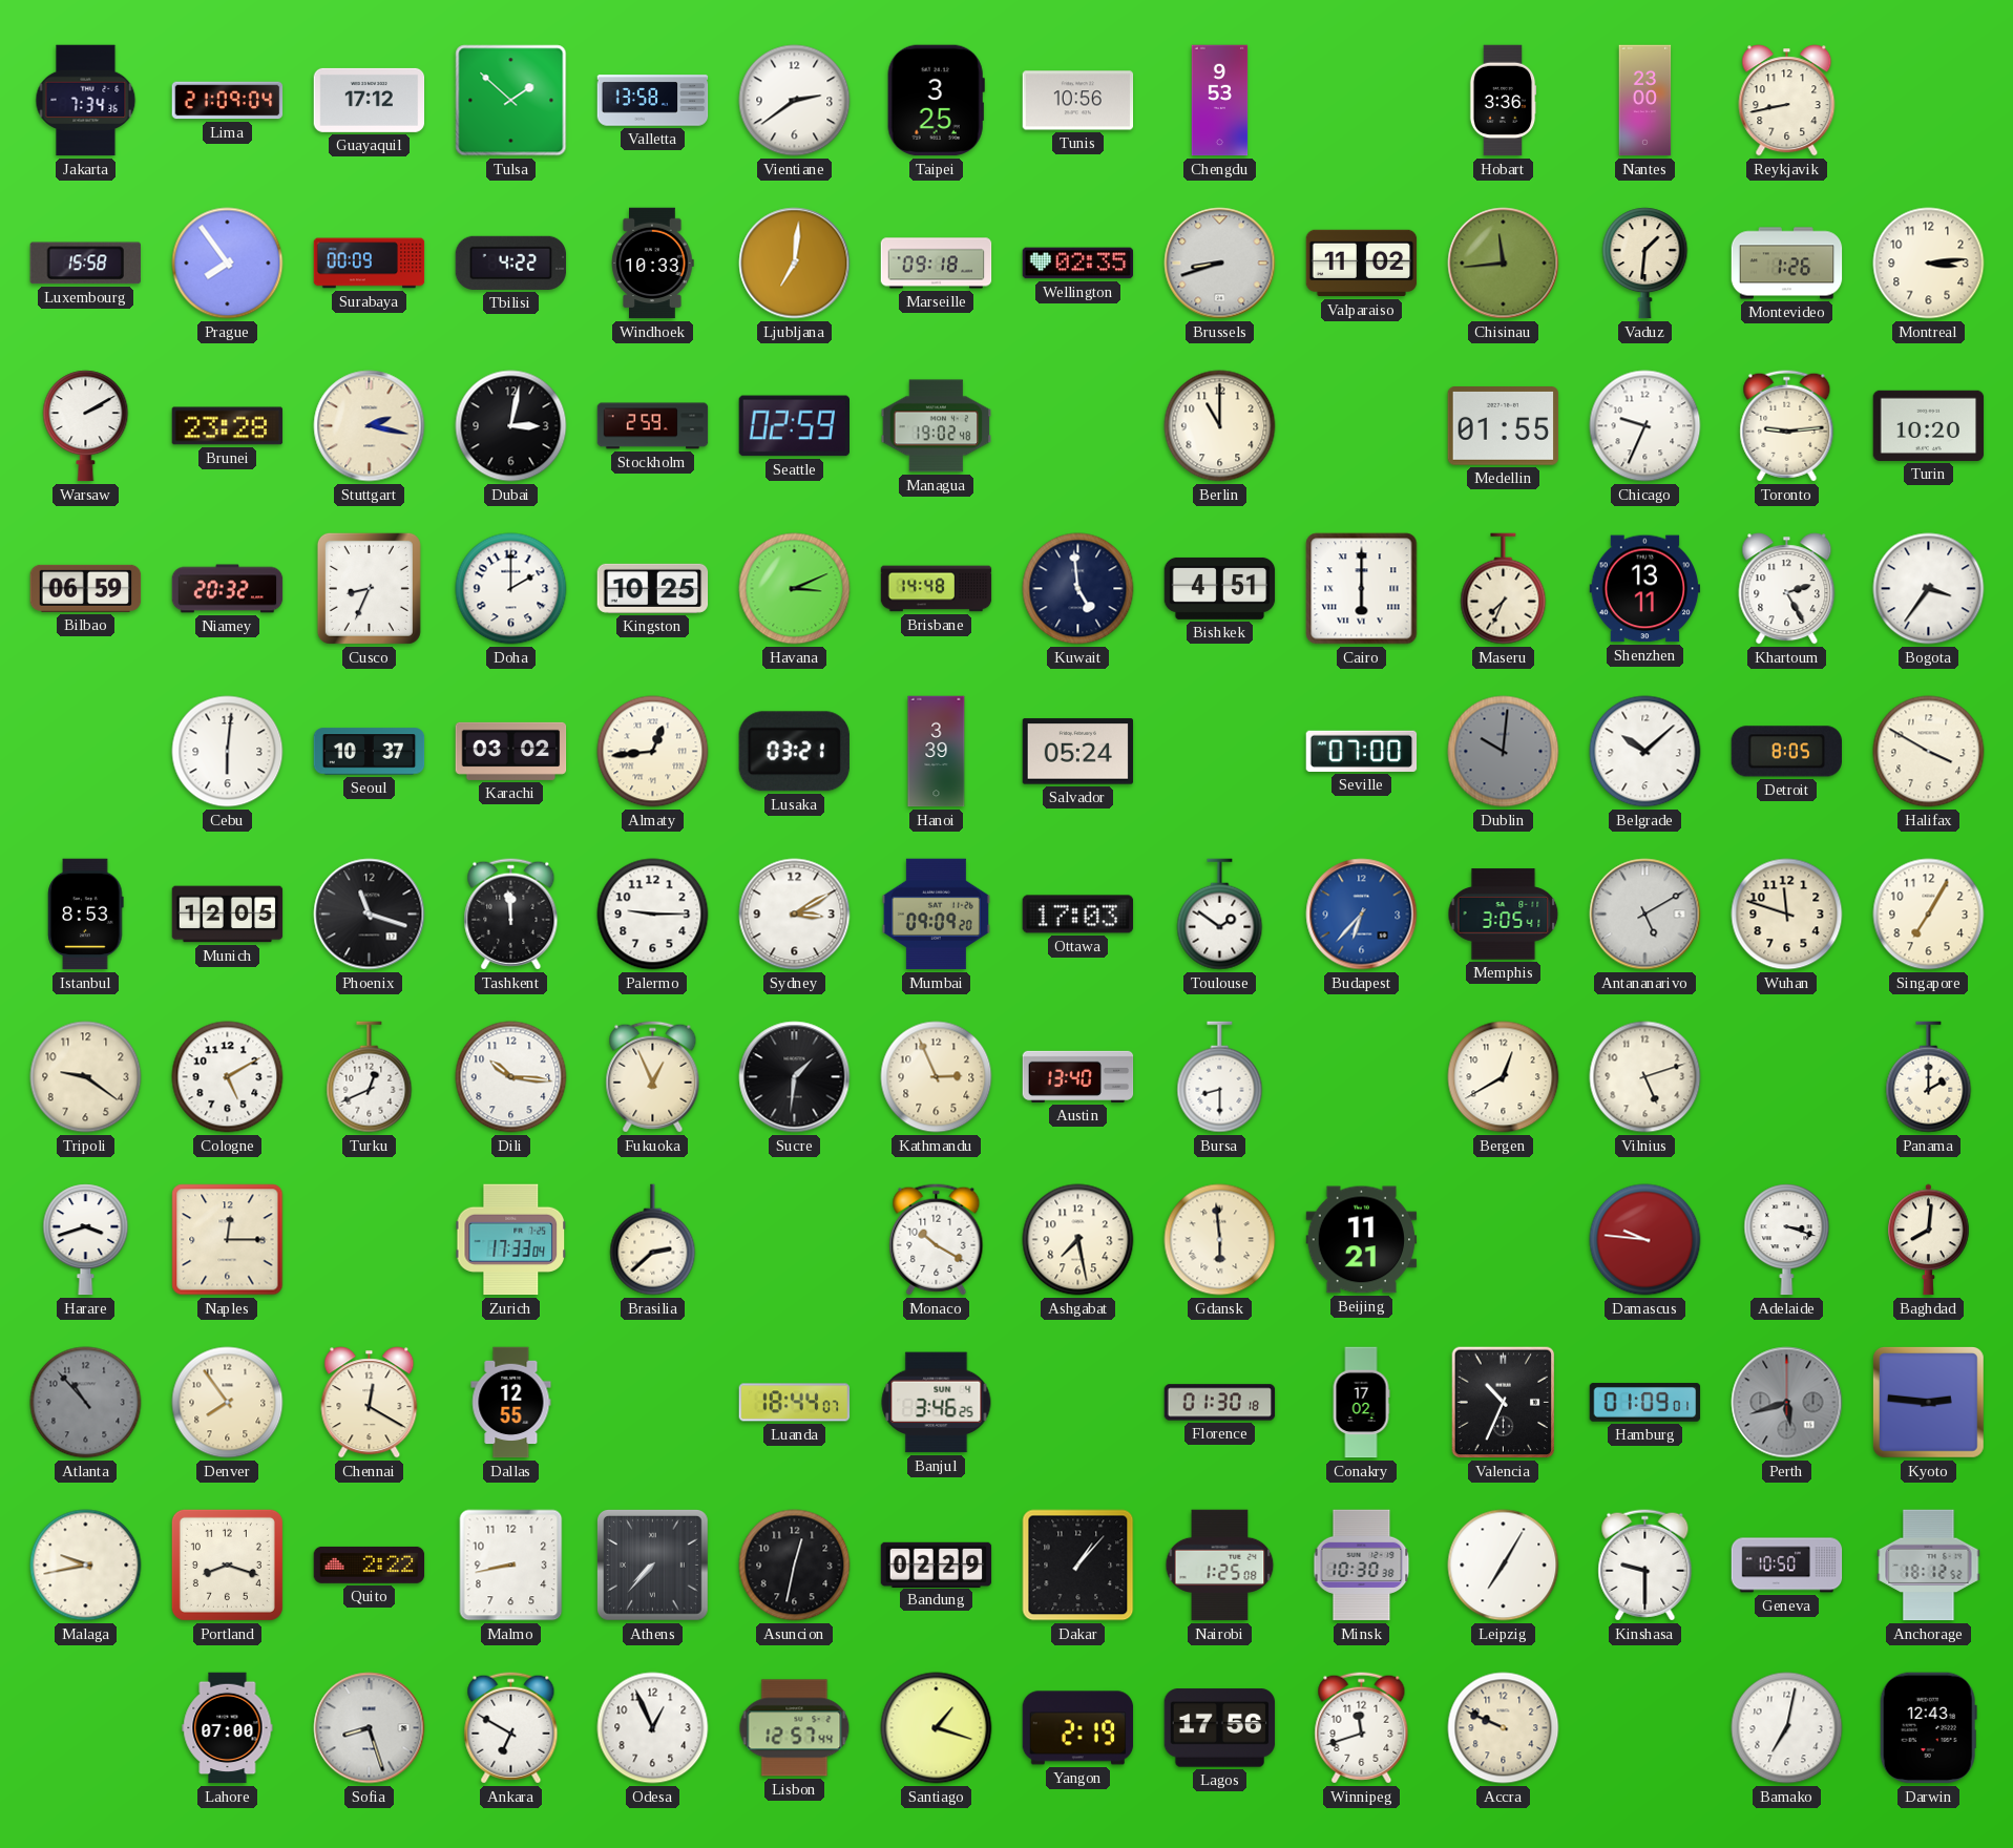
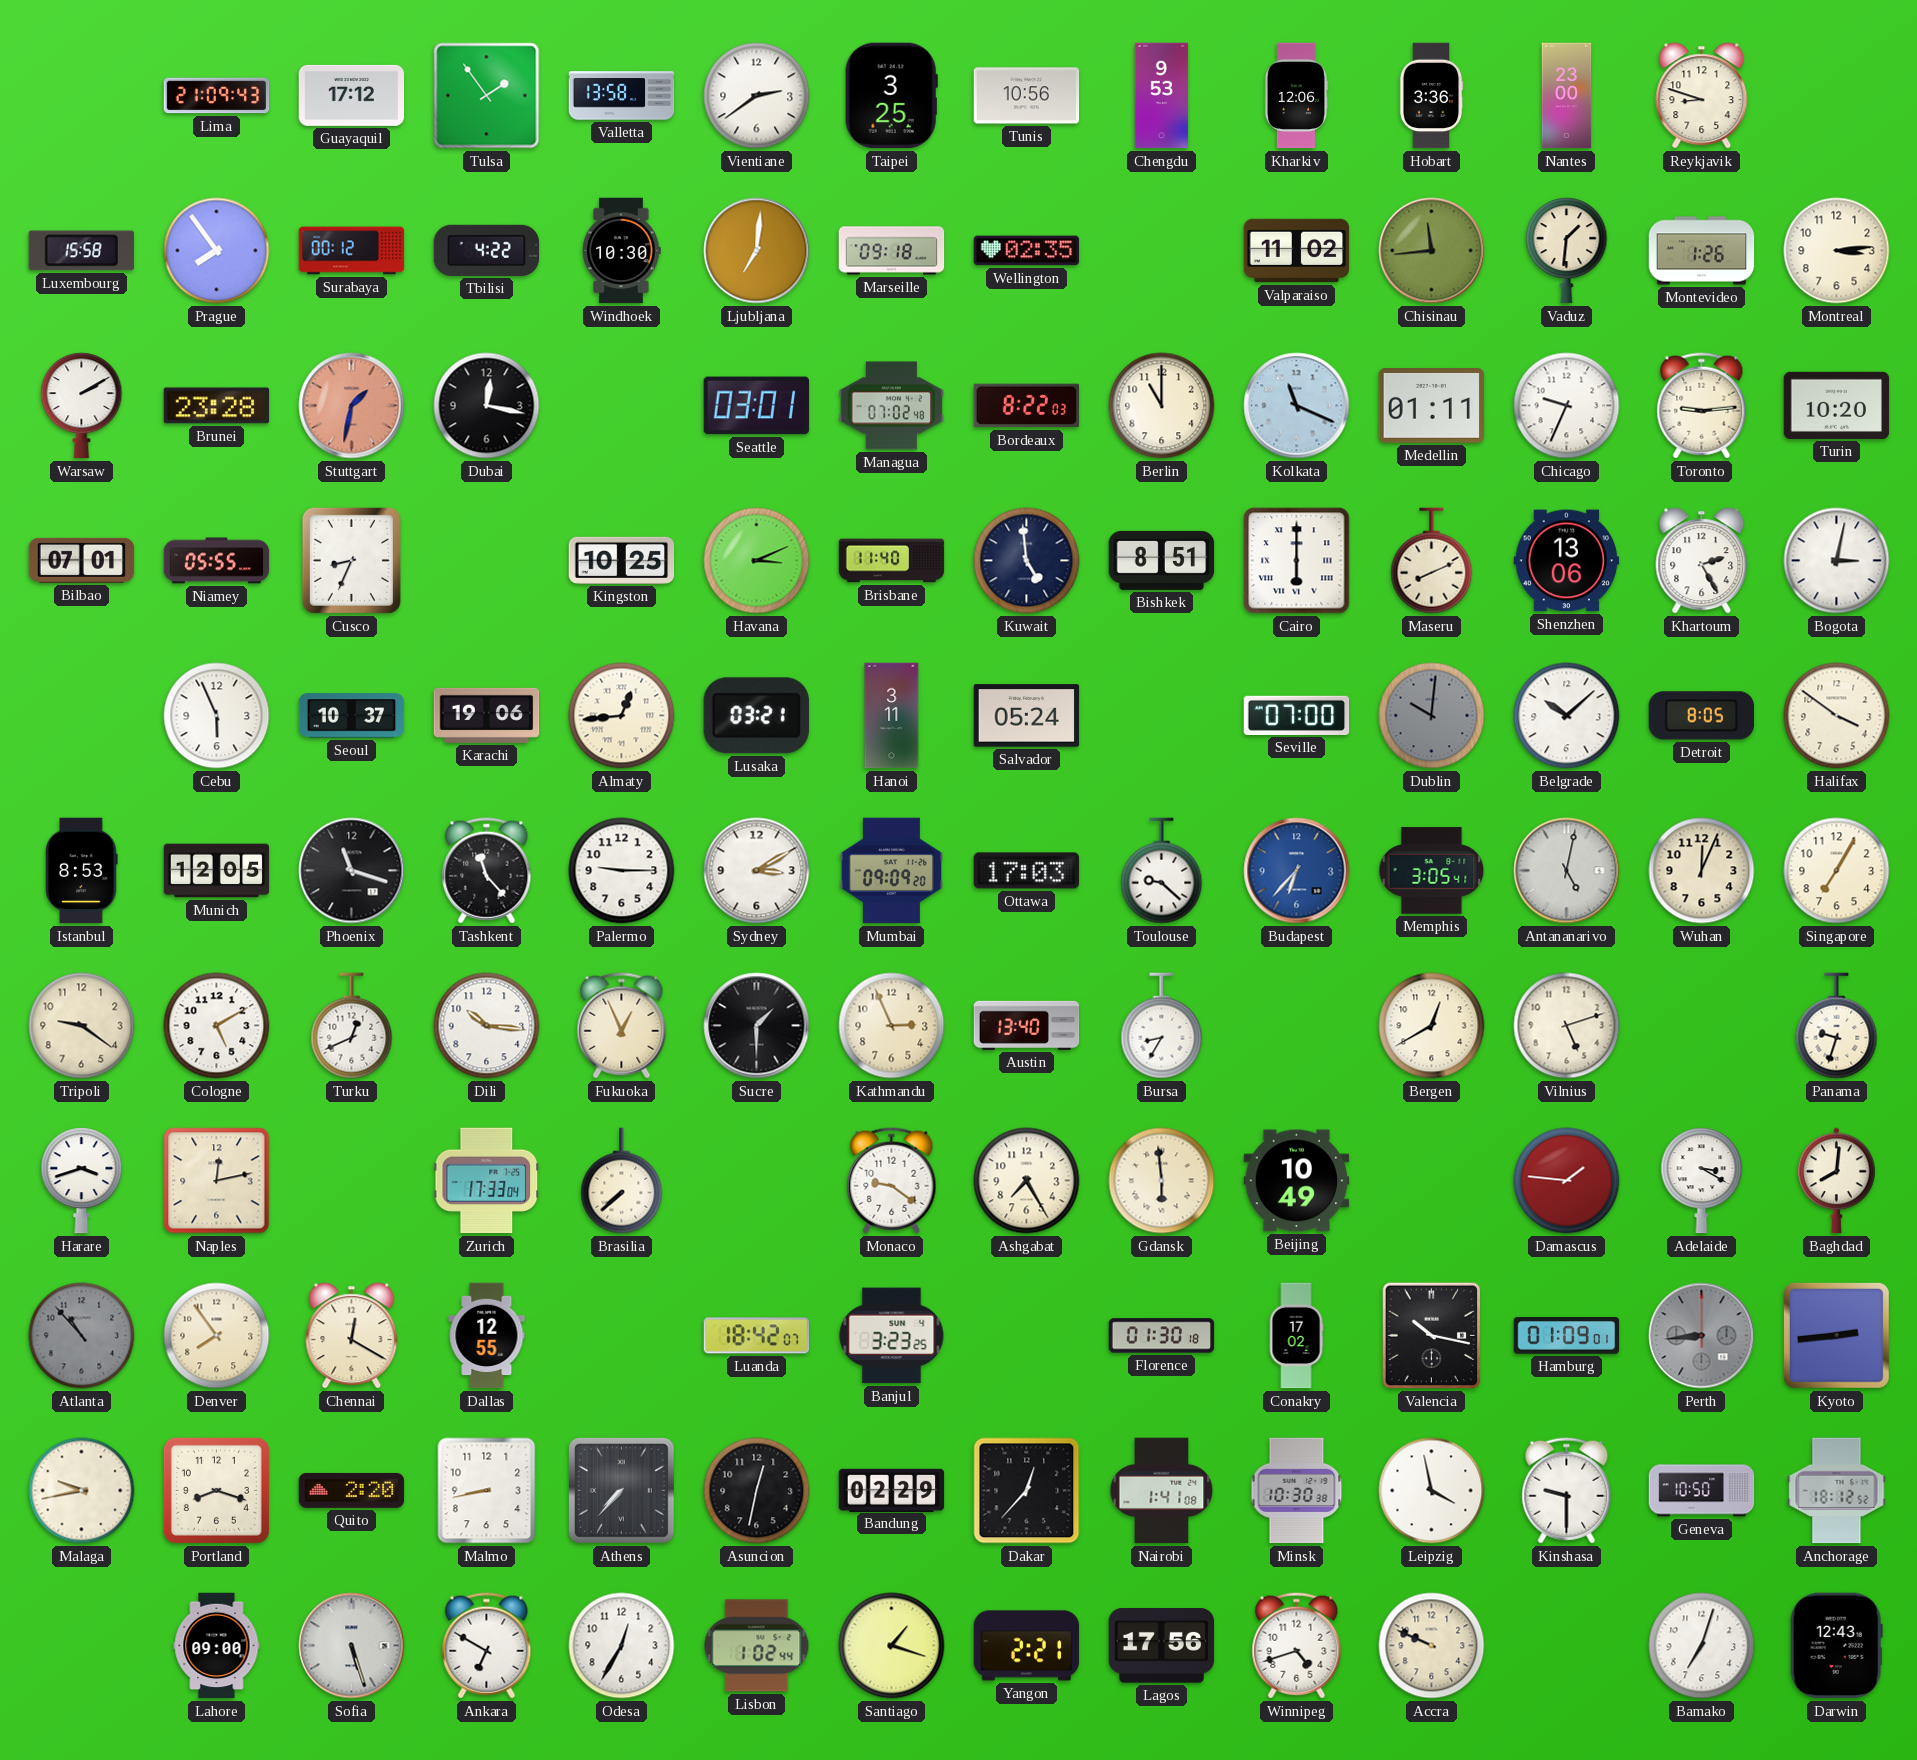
Jakarta: 7:34 -> none
Lima: 21:09:04 -> 21:09:43
Tulsa: 1:52 -> 1:54
Kharkiv: none -> 12:06
Reykjavik: 8:43 -> 8:48
Surabaya: 00:09 -> 00:12
Windhoek: 10:33 -> 10:30
Brussels: 8:42 -> none
Stuttgart: 2:17 -> 1:32
Stuttgart dial: cream -> salmon
Dubai: 3:02 -> 12:17
Stockholm: 2:59 -> none
Seattle: 02:59 -> 03:01
Managua: 19:02 -> 07:02
Bordeaux: none -> 8:22
Kolkata: none -> 11:19
Medellin: 01:55 -> 01:11
Bilbao: 06:59 -> 07:01
Niamey: 20:32 -> 05:55
Doha: 2:00 -> none
Brisbane: 14:48 -> 11:40
Bishkek: 4:51 -> 8:51
Maseru: 7:34 -> 8:11
Shenzhen: 13:11 -> 13:06
Bogota: 3:36 -> 3:02
Cebu: 6:01 -> 5:56
Karachi: 03:02 -> 19:06
Hanoi: 3:39 -> 3:11
Halifax: 3:50 -> 3:51
Tashkent: 11:59 -> 11:23
Toulouse: 1:51 -> 9:22
Antananarivo: 5:10 -> 5:02
Wuhan: 11:48 -> 12:04
Sucre: 1:31 -> 1:30
Bursa: 8:30 -> 8:35
Panama: 2:00 -> 9:33
Naples: 12:15 -> 12:13
Brasilia: 2:38 -> 7:38
Monaco: 10:20 -> 9:21
Ashgabat: 7:28 -> 7:25
Beijing: 11:21 -> 10:49
Damascus: 9:46 -> 1:46
Adelaide: 3:18 -> 3:20
Luanda: 18:44 -> 18:42
Banjul: 3:46 -> 3:23
Valencia: 10:34 -> 10:17
Perth: 5:42 -> 8:44
Kyoto: 2:46 -> 2:44
Quito: 2:22 -> 2:20
Dakar: 1:07 -> 12:37
Nairobi: 1:25 -> 1:41
Leipzig: 7:05 -> 3:58
Lahore: 07:00 -> 09:00
Sofia: 8:27 -> 5:27
Odesa: 12:56 -> 12:35
Lisbon: 12:57 -> 1:02
Yangon: 2:19 -> 2:21
Winnipeg: 11:42 -> 4:42
Bamako: 7:02 -> 7:03
